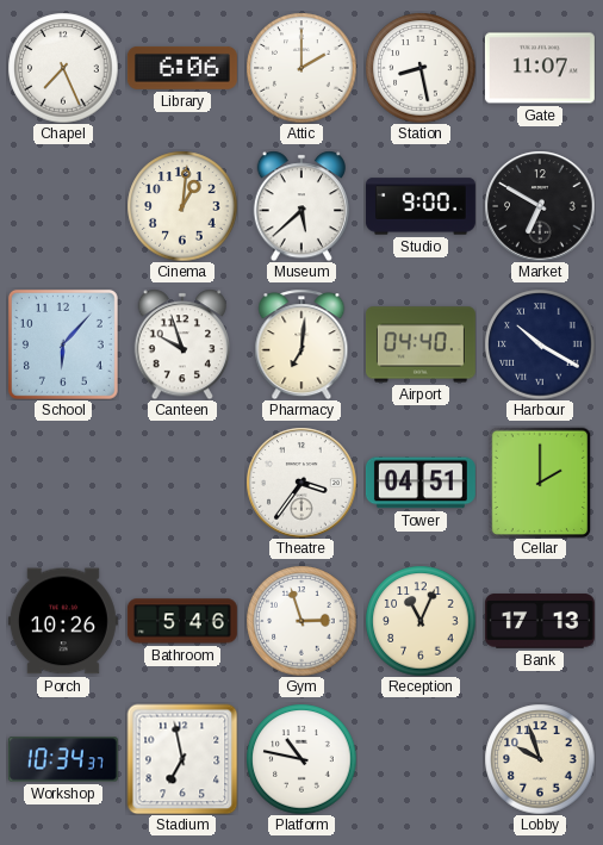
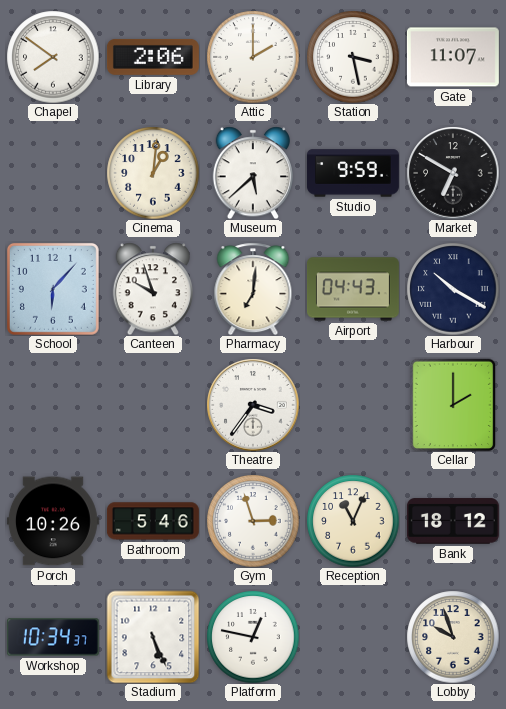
Chapel: 7:26 -> 7:51
Library: 6:06 -> 2:06
Station: 8:28 -> 3:28
Studio: 9:00 -> 9:59
Airport: 04:40 -> 04:43
Tower: 04:51 -> none
Bank: 17:13 -> 18:12
Stadium: 6:58 -> 5:26
Platform: 10:47 -> 12:47
